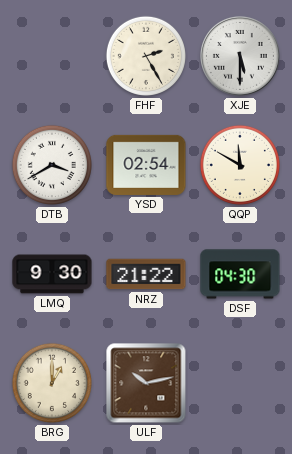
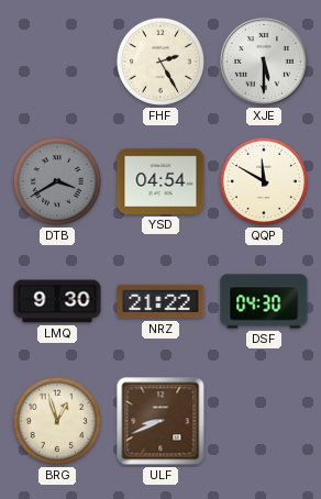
DTB dial: white -> grey
YSD: 02:54 -> 04:54
BRG: 1:00 -> 12:57
ULF: 10:13 -> 8:41
